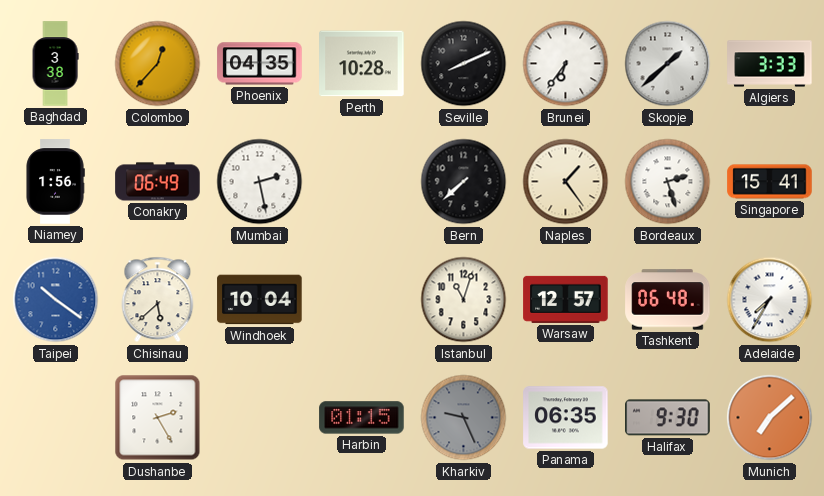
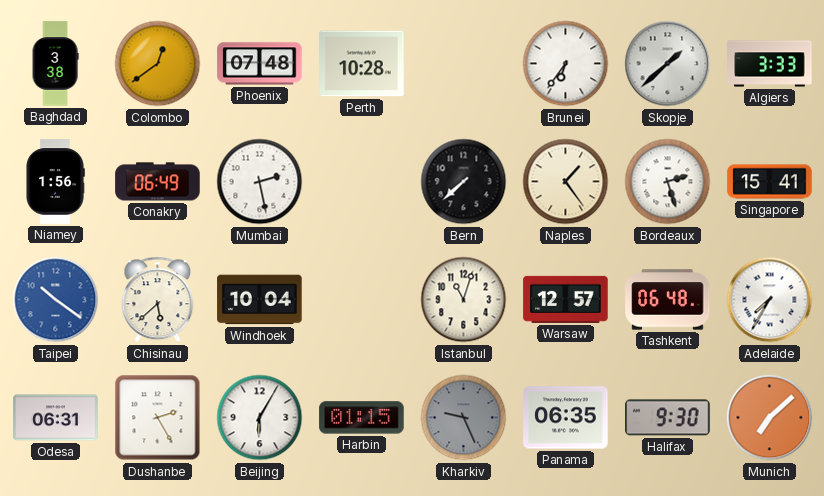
Colombo: 12:37 -> 12:39
Phoenix: 04:35 -> 07:48
Seville: 8:11 -> none
Odesa: none -> 06:31
Beijing: none -> 6:05
